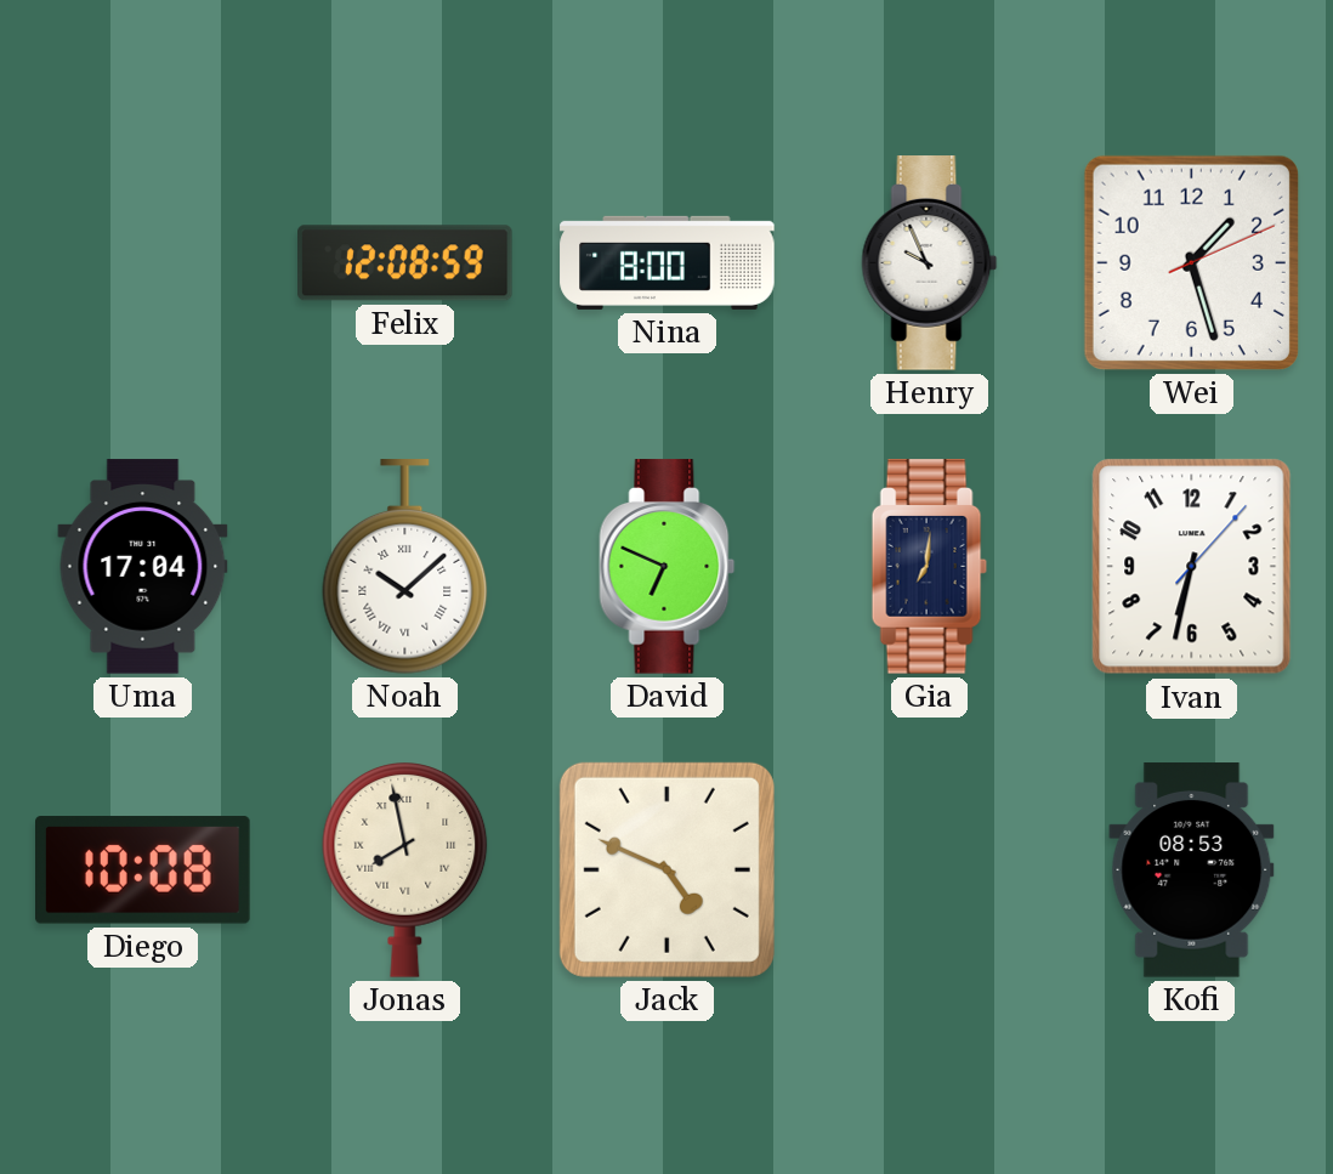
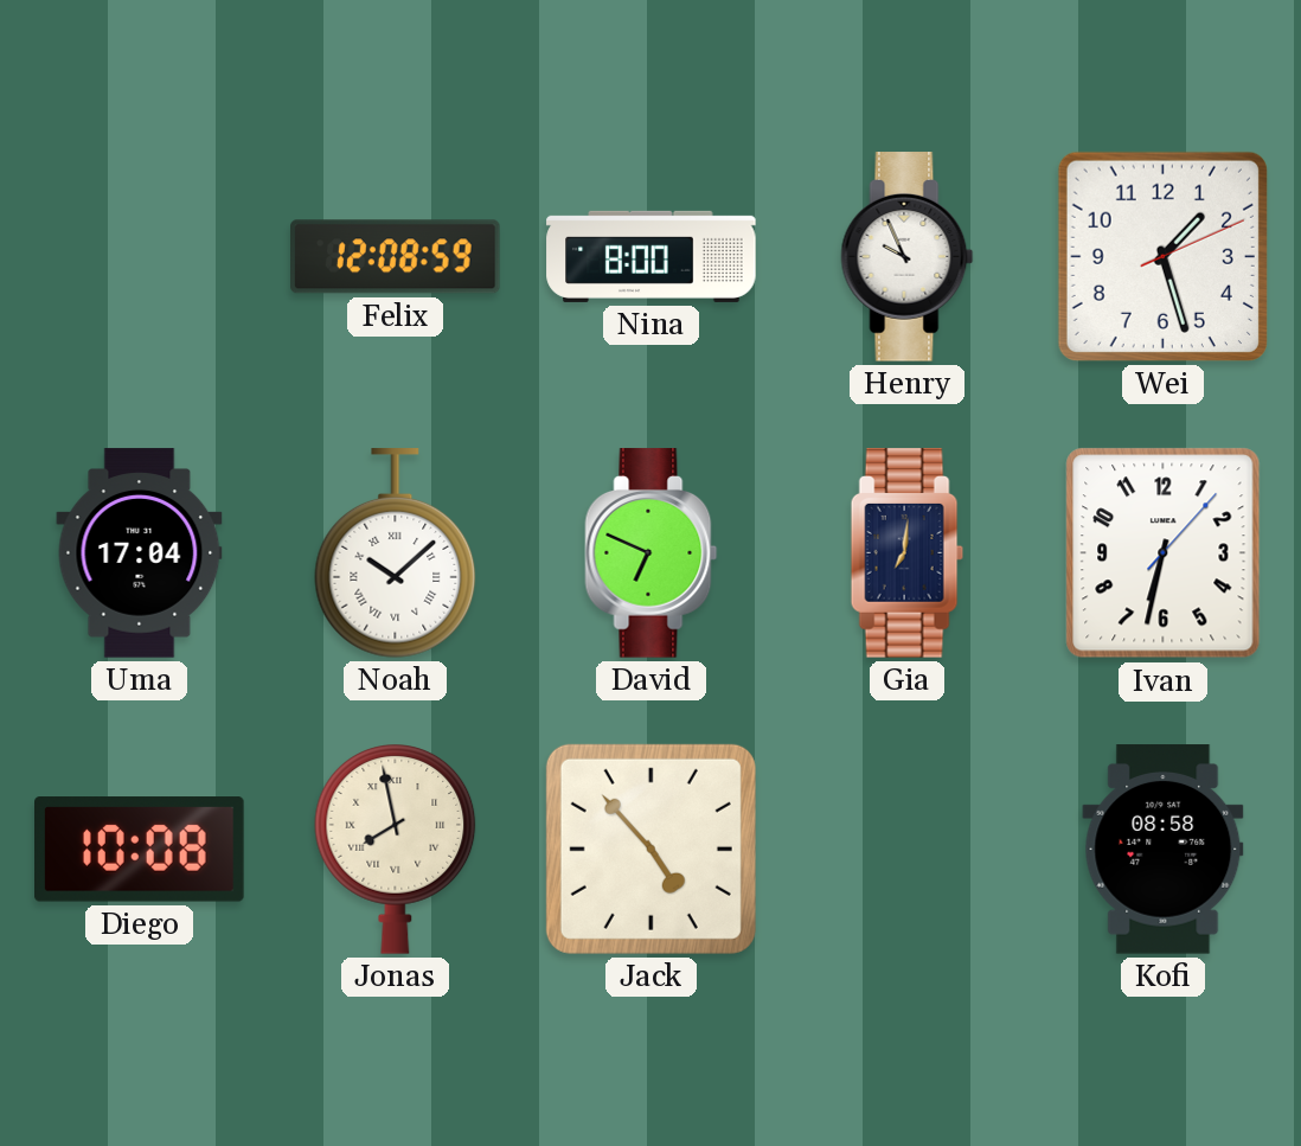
Jack: 4:49 -> 4:53
Kofi: 08:53 -> 08:58
